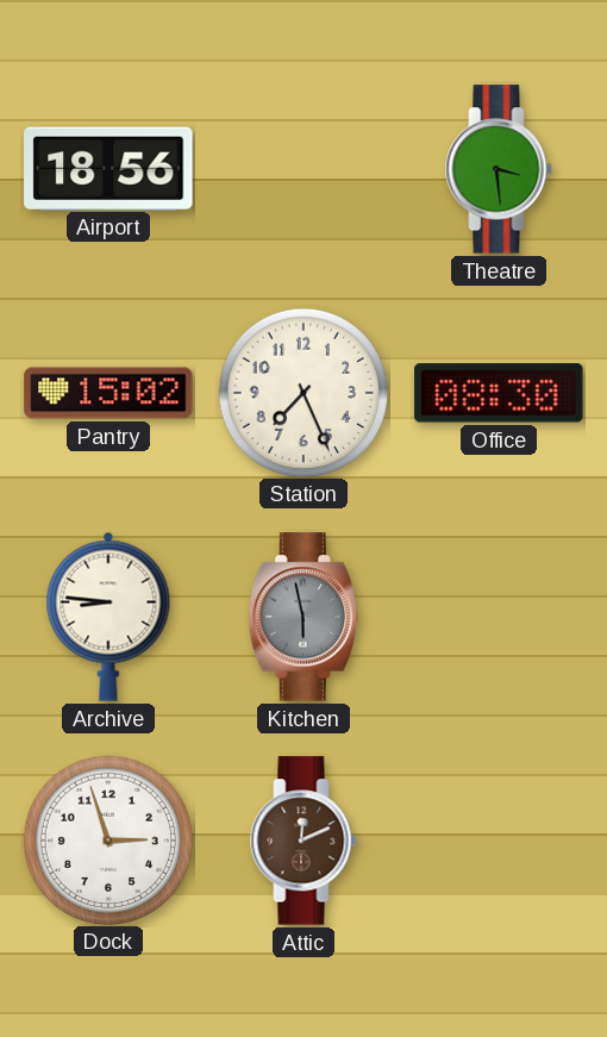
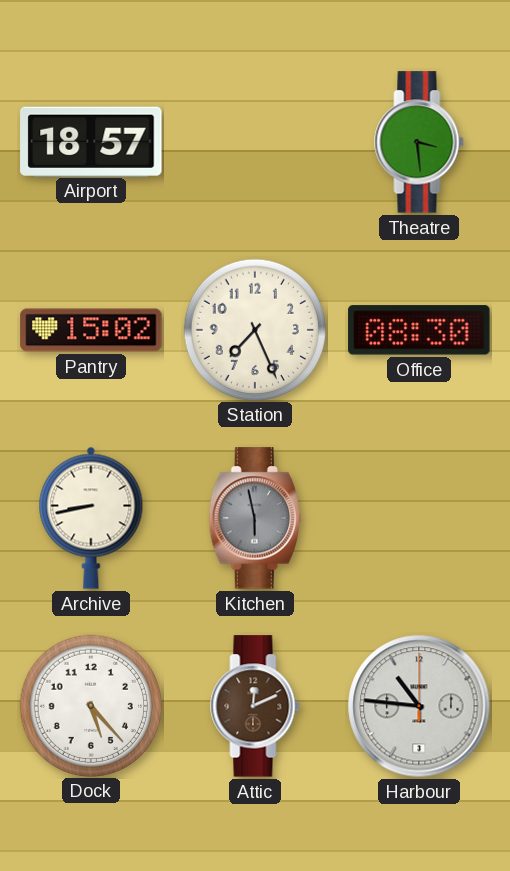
Airport: 18:56 -> 18:57
Archive: 8:46 -> 8:43
Dock: 2:57 -> 5:23
Harbour: none -> 10:46
